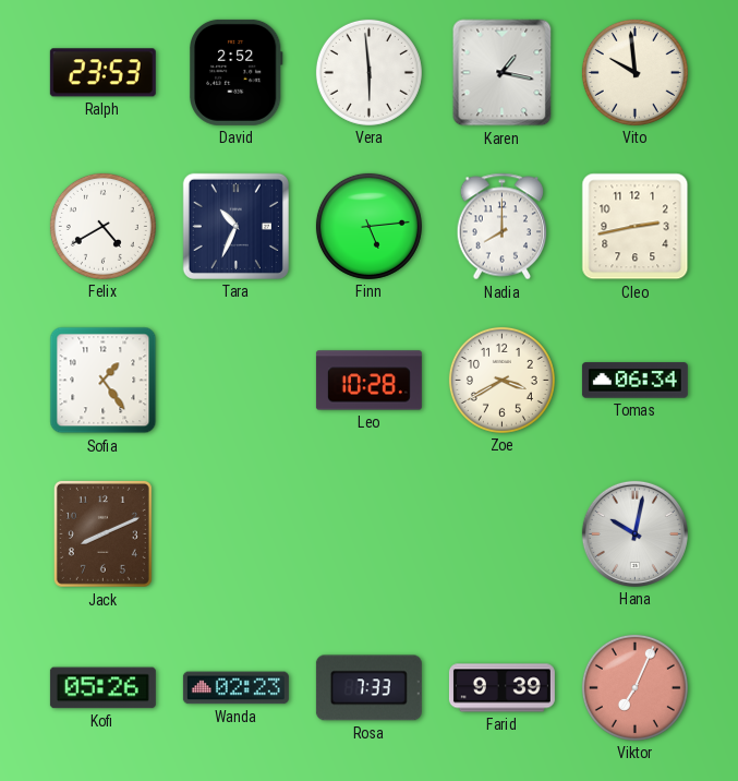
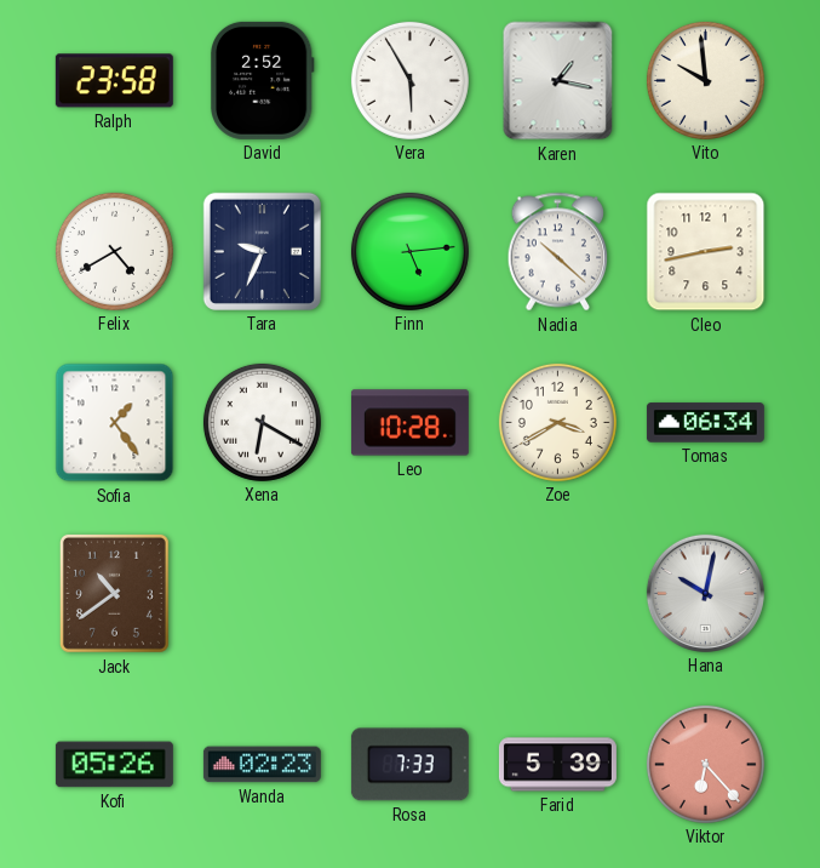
Ralph: 23:53 -> 23:58
Vera: 5:59 -> 5:55
Tara: 10:34 -> 9:34
Nadia: 8:00 -> 10:22
Xena: none -> 6:20
Jack: 8:11 -> 10:39
Farid: 9:39 -> 5:39
Viktor: 7:04 -> 6:23
